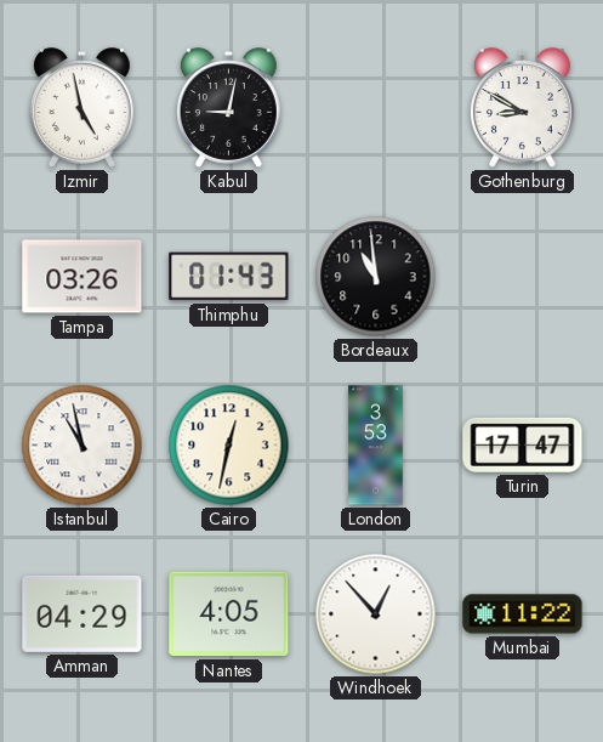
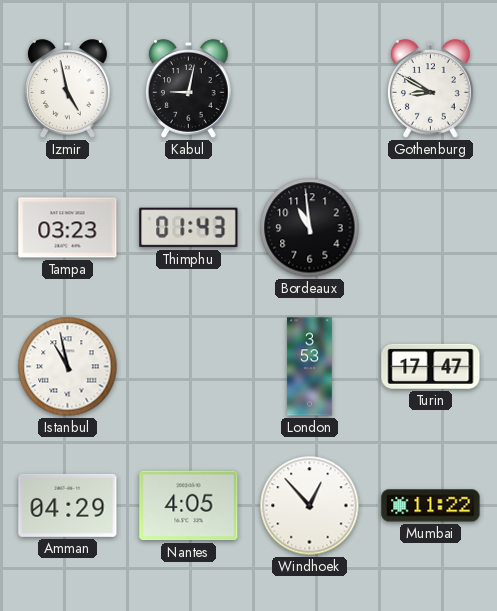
Tampa: 03:26 -> 03:23
Cairo: 12:32 -> none
